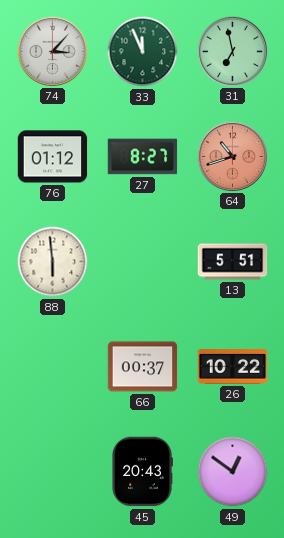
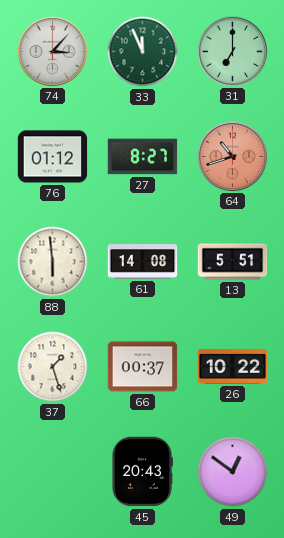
31: 6:58 -> 7:00
61: none -> 14:08
37: none -> 1:27
